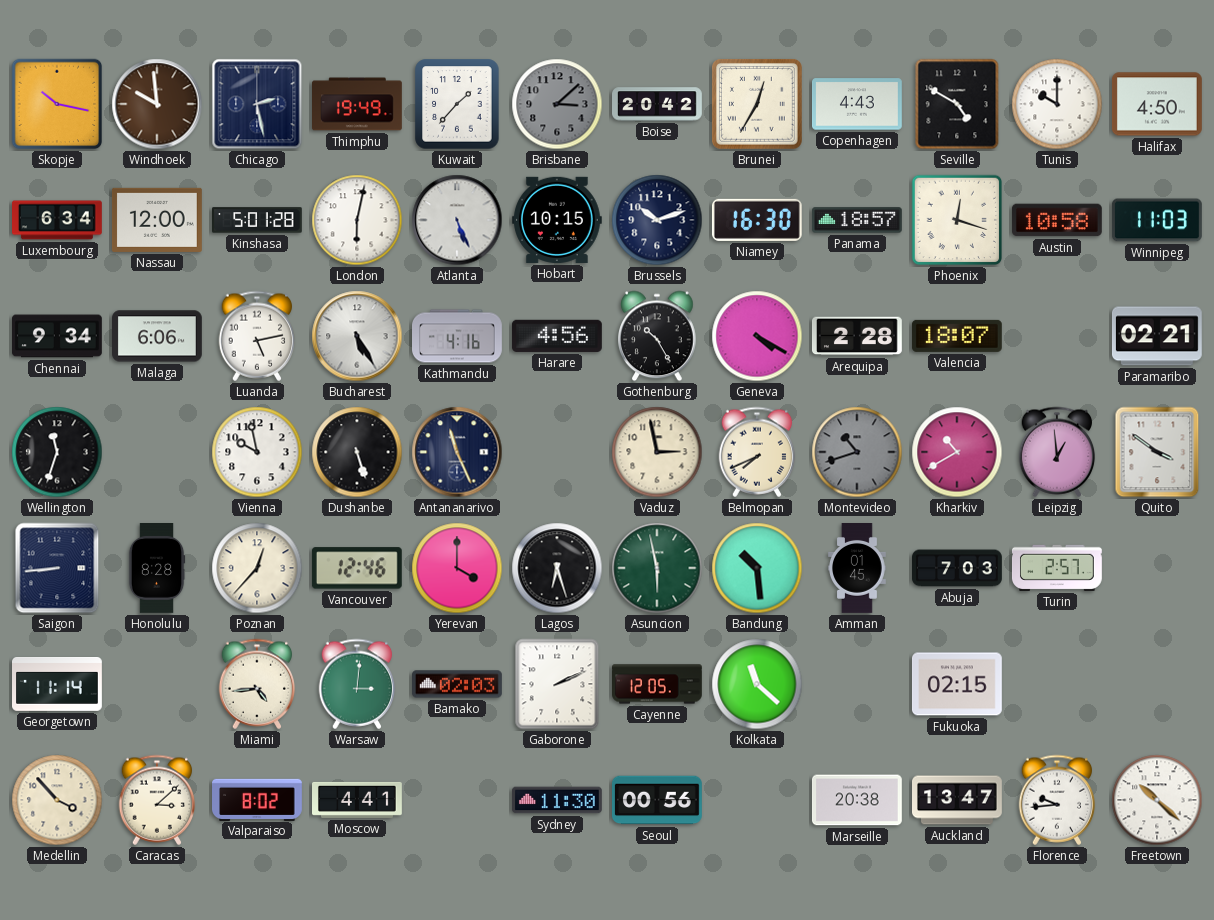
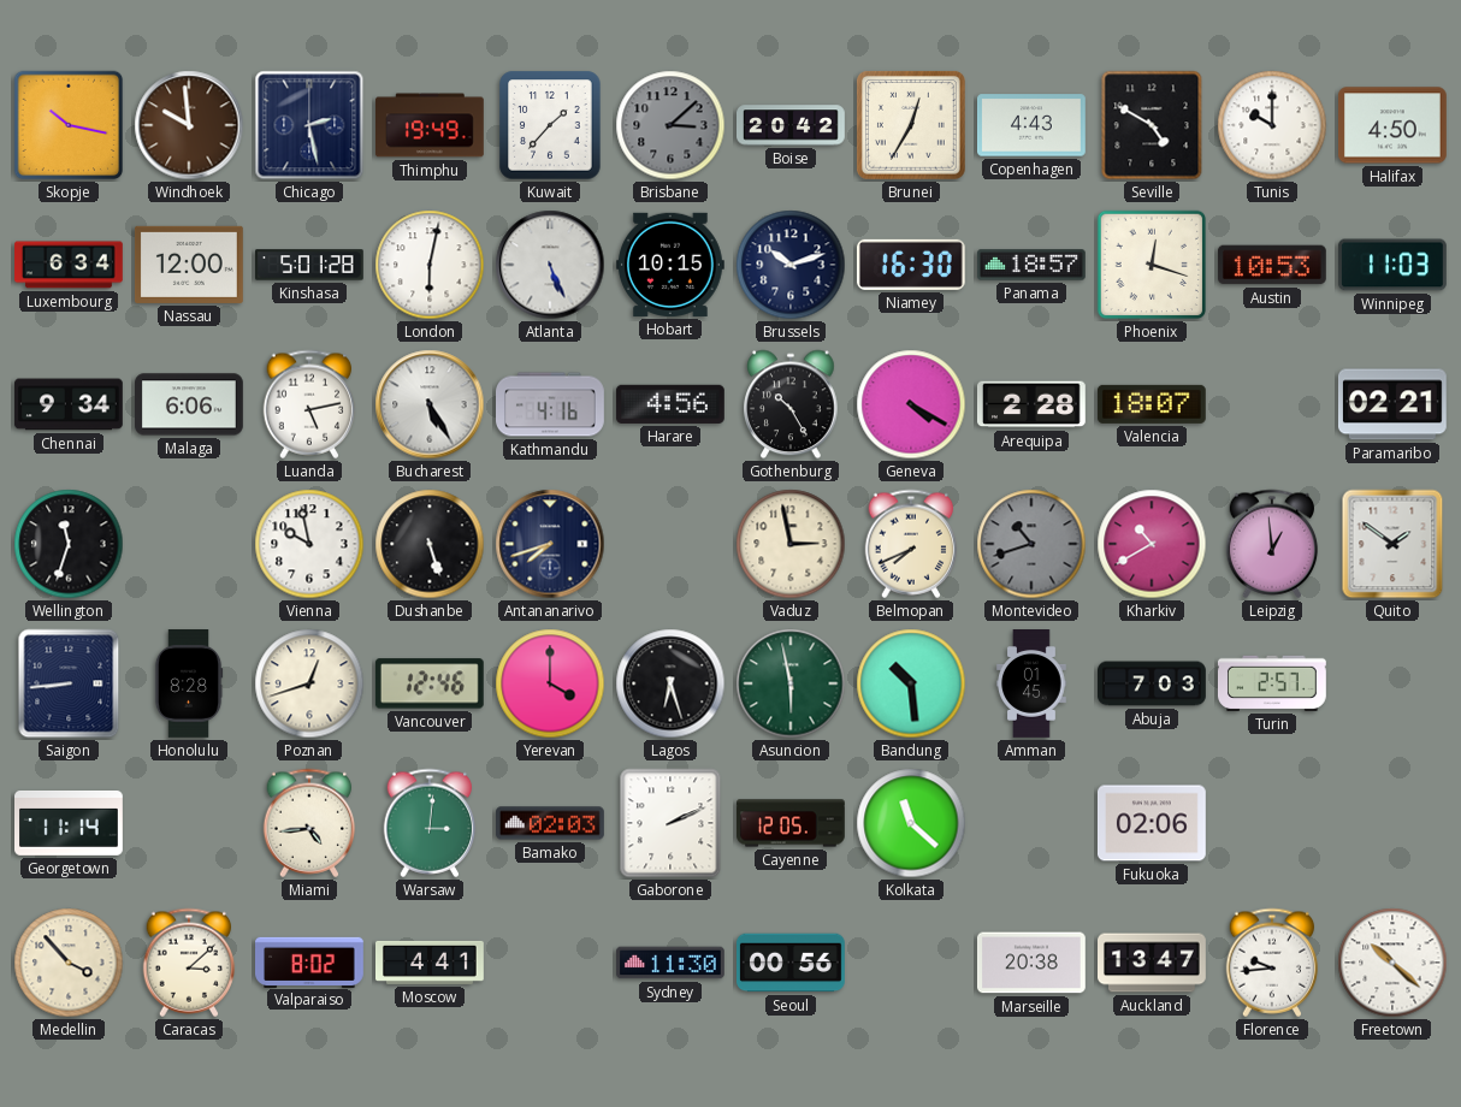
Austin: 10:58 -> 10:53
Antananarivo: 11:26 -> 7:42
Quito: 3:51 -> 1:51
Poznan: 12:37 -> 12:42
Fukuoka: 02:15 -> 02:06
